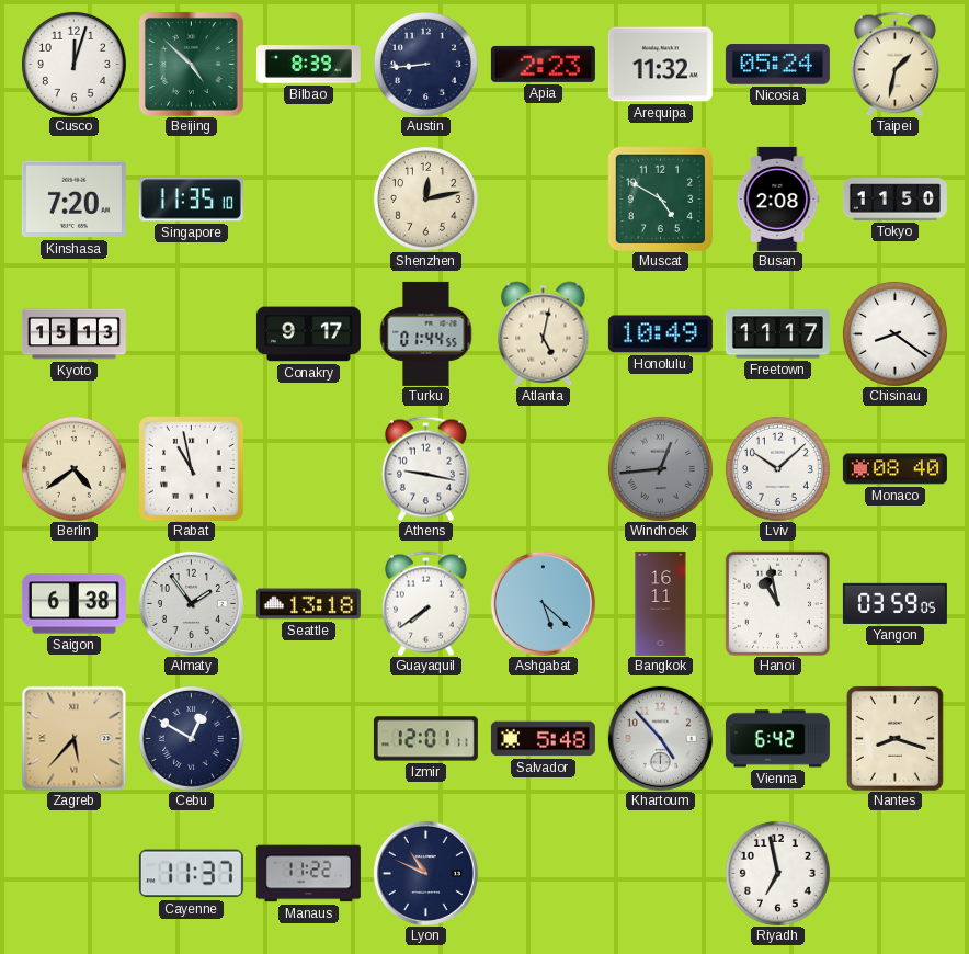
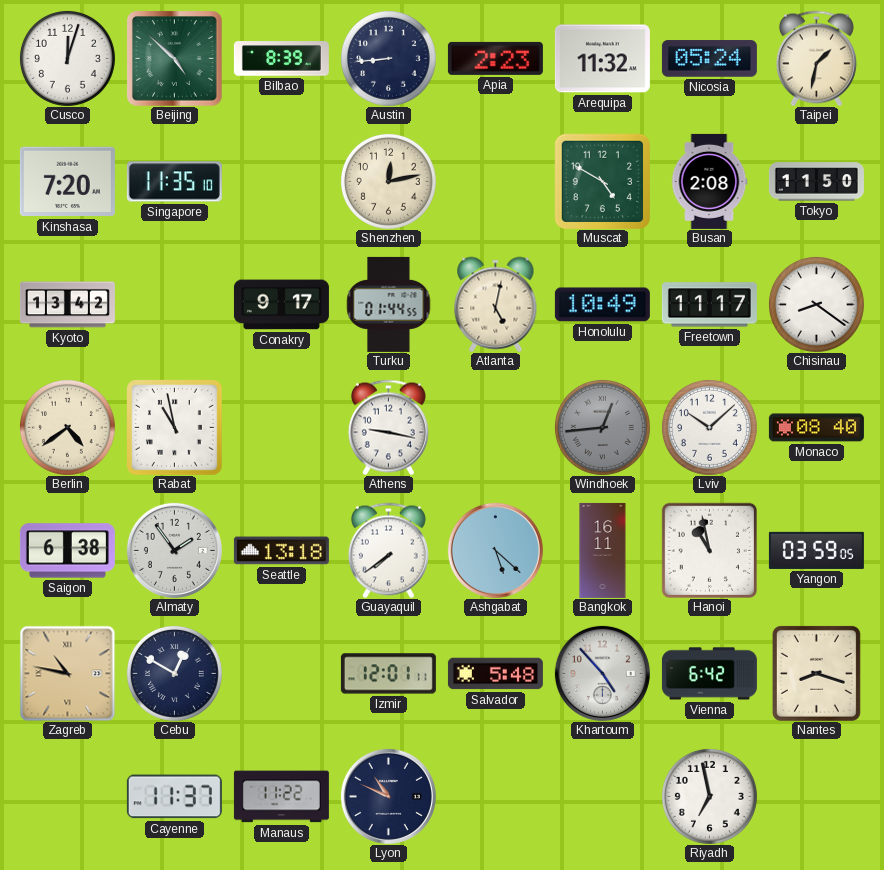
Kyoto: 15:13 -> 13:42
Zagreb: 5:37 -> 10:47
